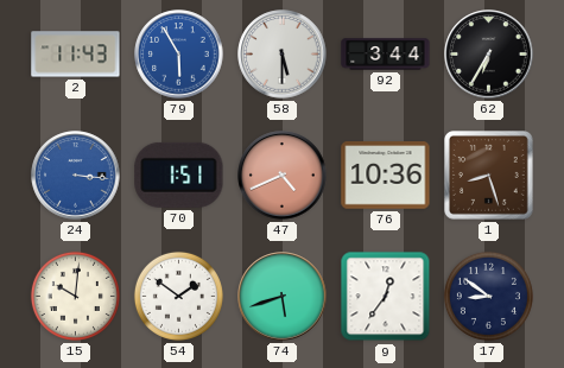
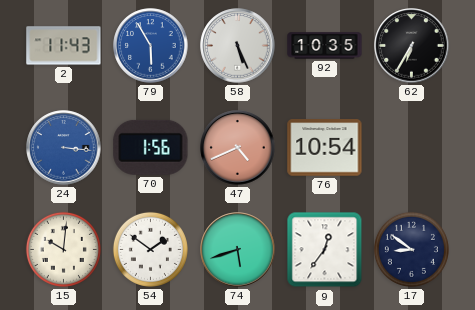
58: 5:30 -> 5:26
92: 3:44 -> 10:35
70: 1:51 -> 1:56
76: 10:36 -> 10:54
1: 8:27 -> none
